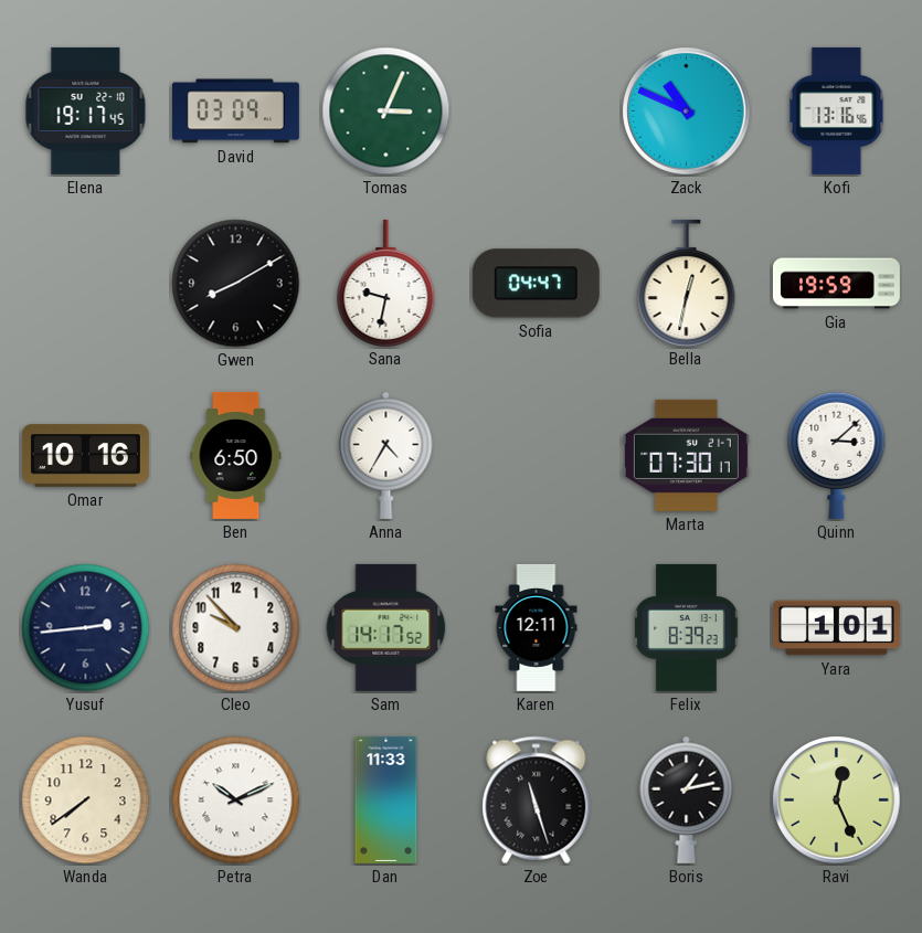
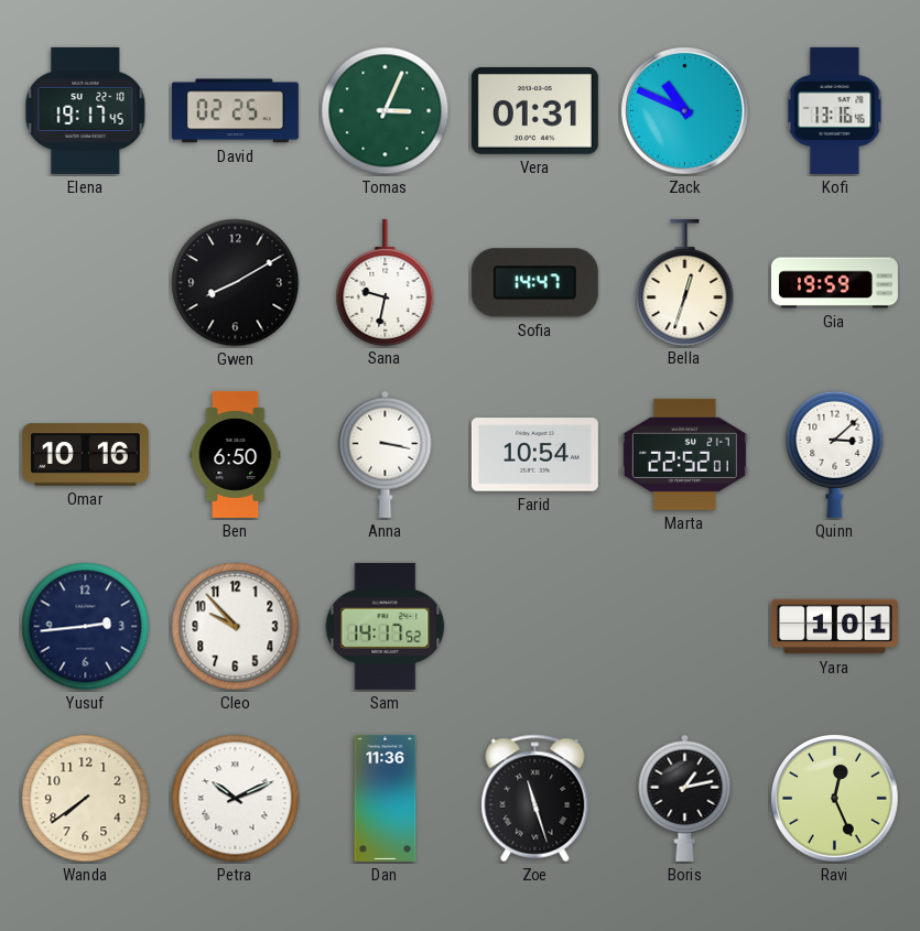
David: 03:09 -> 02:25
Vera: none -> 01:31
Sofia: 04:47 -> 14:47
Bella: 12:32 -> 12:33
Anna: 4:35 -> 3:17
Farid: none -> 10:54
Marta: 07:30 -> 22:52
Karen: 12:11 -> none
Felix: 8:39 -> none
Dan: 11:33 -> 11:36
